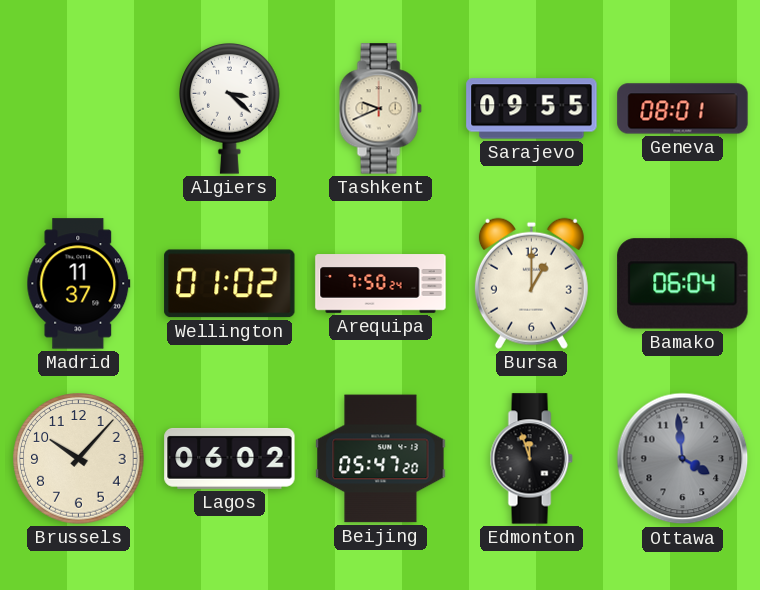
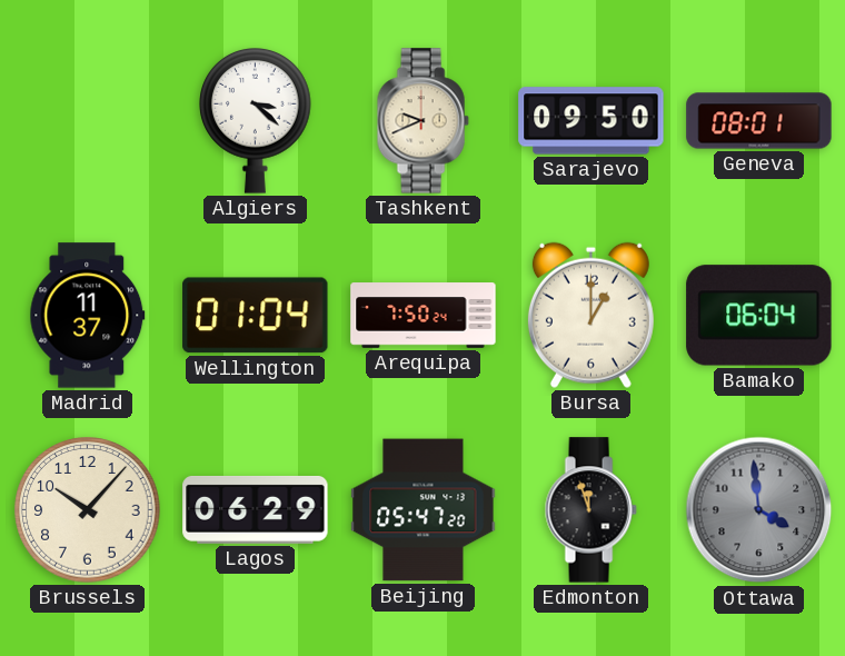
Sarajevo: 09:55 -> 09:50
Wellington: 01:02 -> 01:04
Lagos: 06:02 -> 06:29
